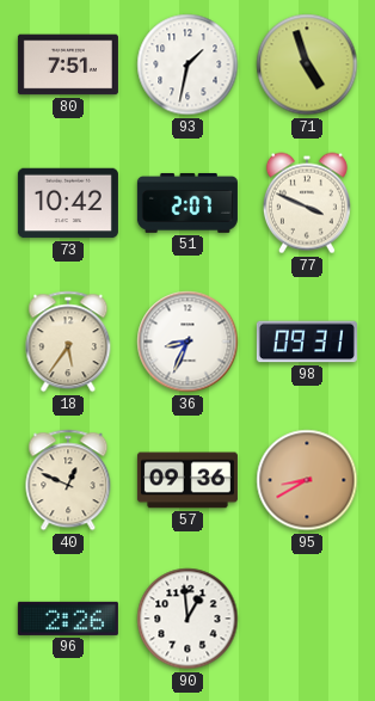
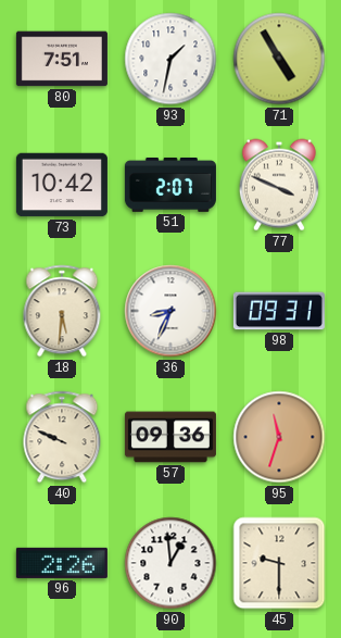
71: 4:57 -> 4:55
18: 5:36 -> 5:31
40: 12:49 -> 9:49
95: 8:40 -> 11:33
45: none -> 9:30
